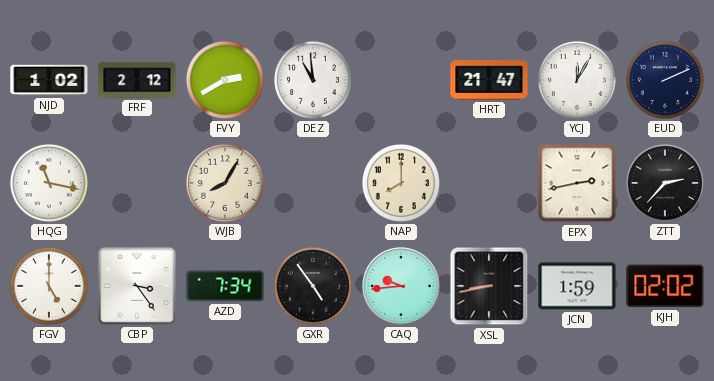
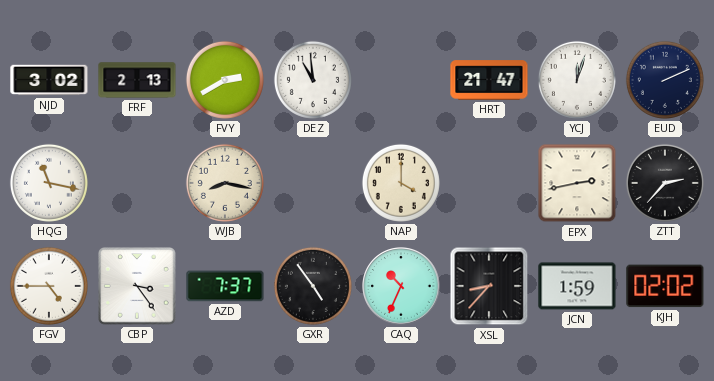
NJD: 1:02 -> 3:02
FRF: 2:12 -> 2:13
YCJ: 12:05 -> 12:03
WJB: 8:05 -> 8:17
NAP: 8:00 -> 4:00
FGV: 5:00 -> 4:45
AZD: 7:34 -> 7:37
CAQ: 9:44 -> 10:34
XSL: 8:43 -> 8:37
